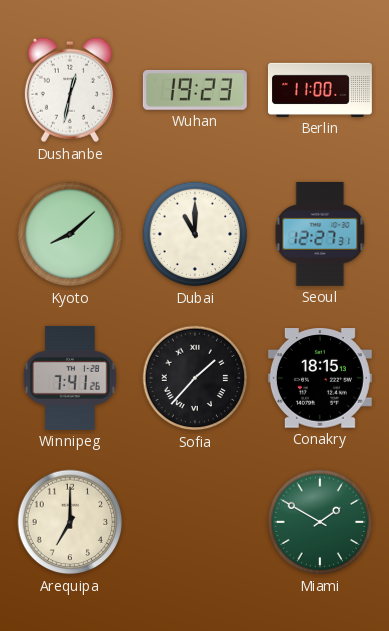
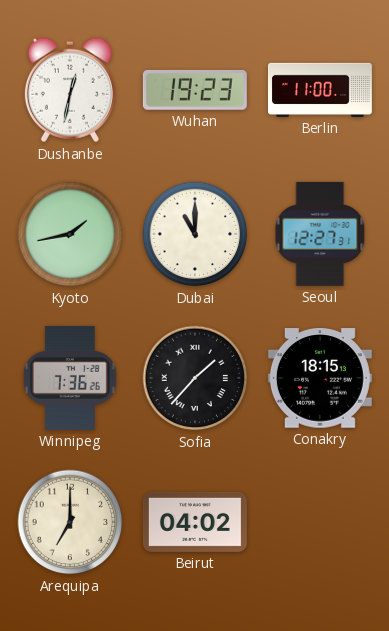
Kyoto: 8:08 -> 1:43
Winnipeg: 7:41 -> 7:36
Beirut: none -> 04:02
Miami: 1:50 -> none
